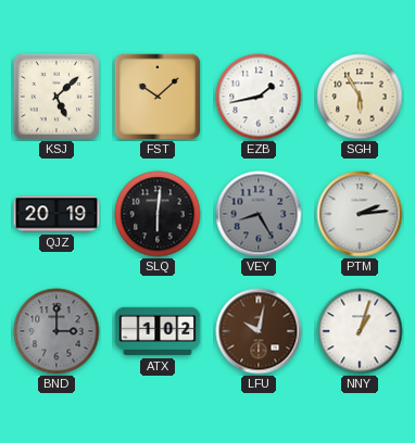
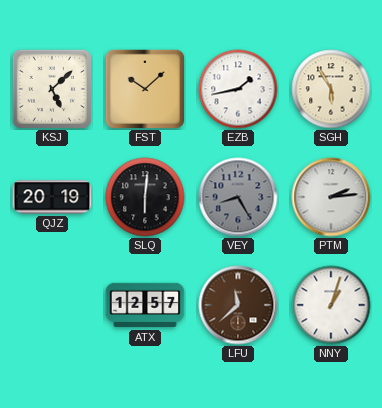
BND: 3:00 -> none
ATX: 1:02 -> 12:57
LFU: 10:02 -> 11:38
